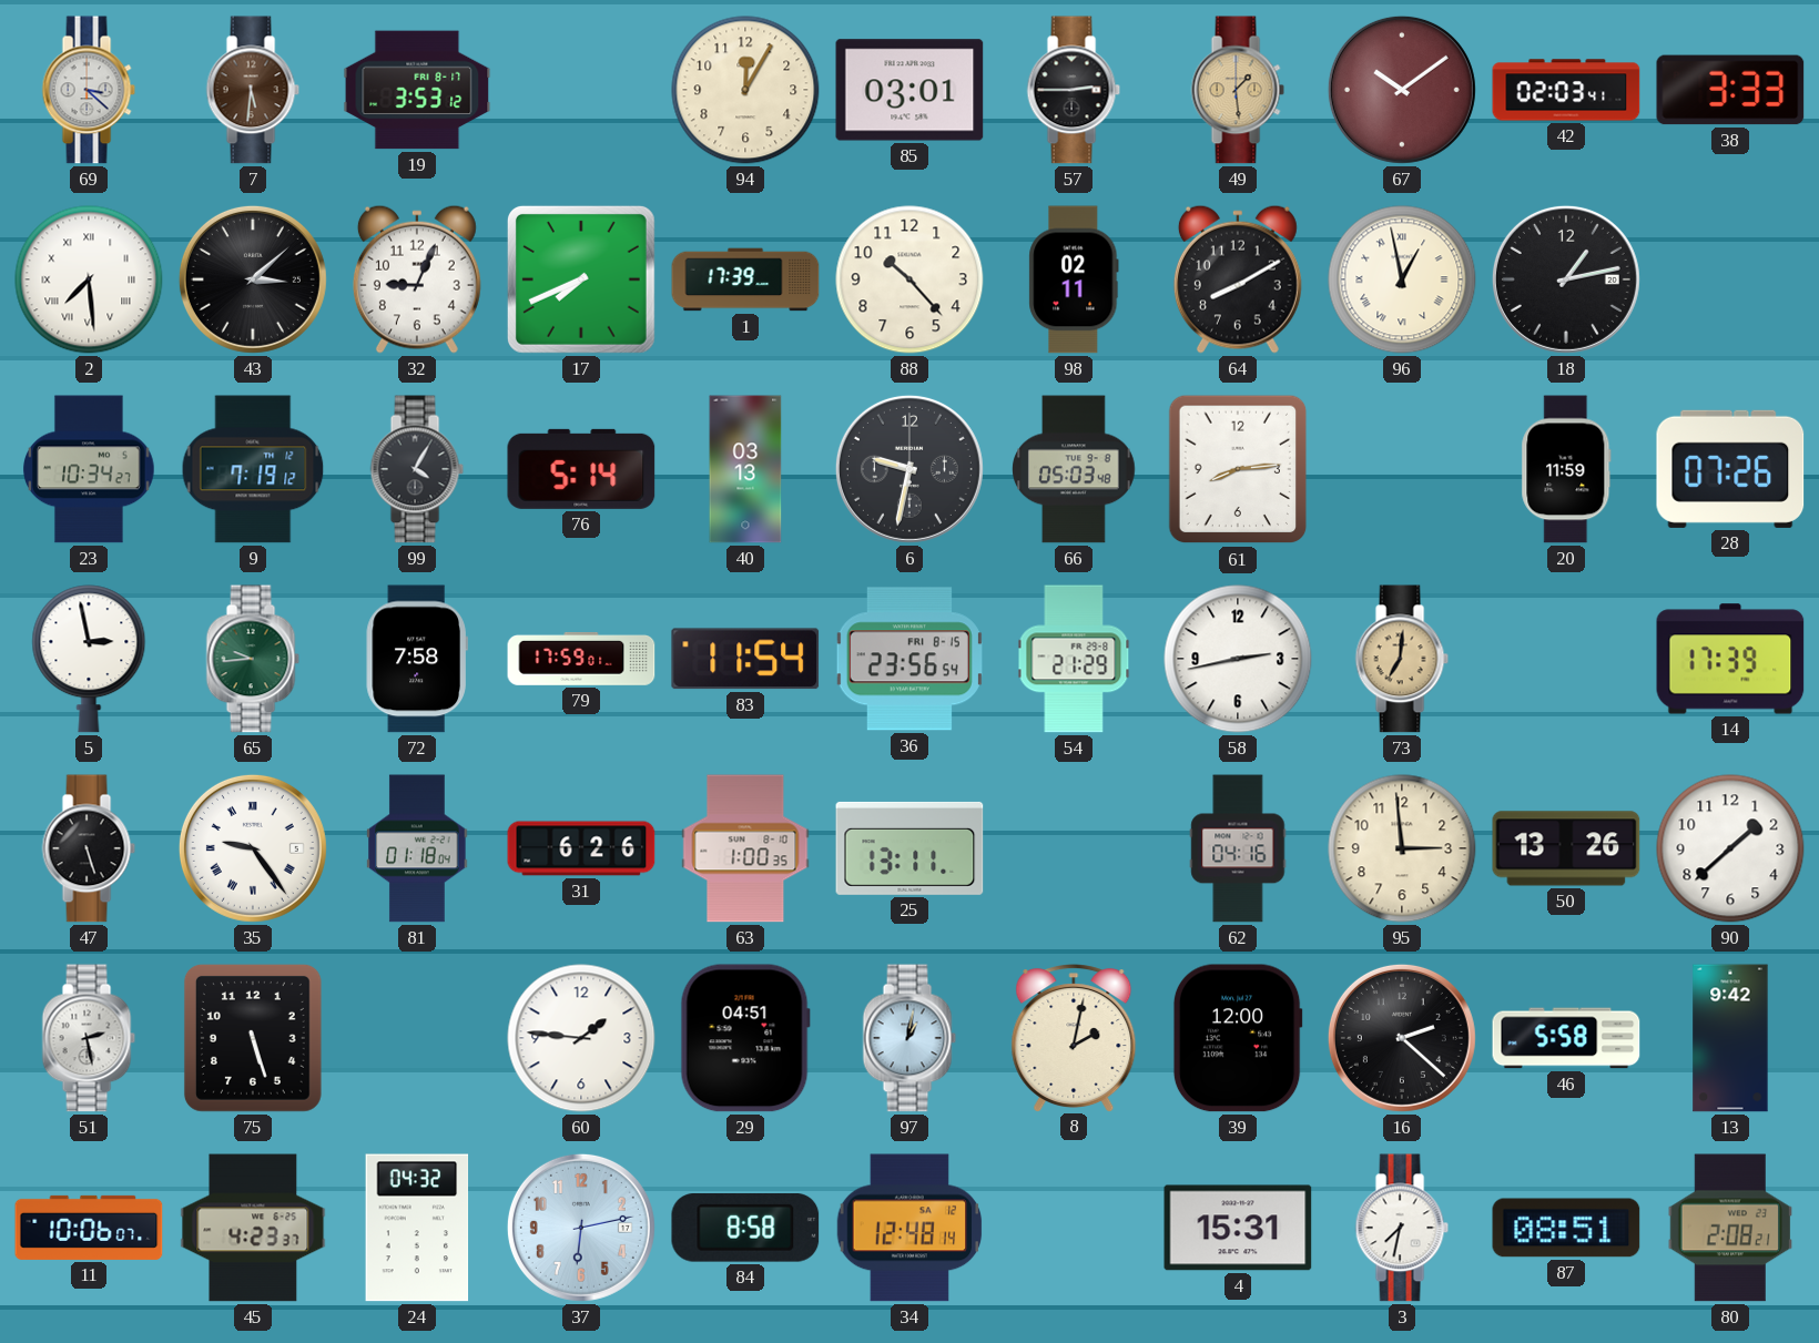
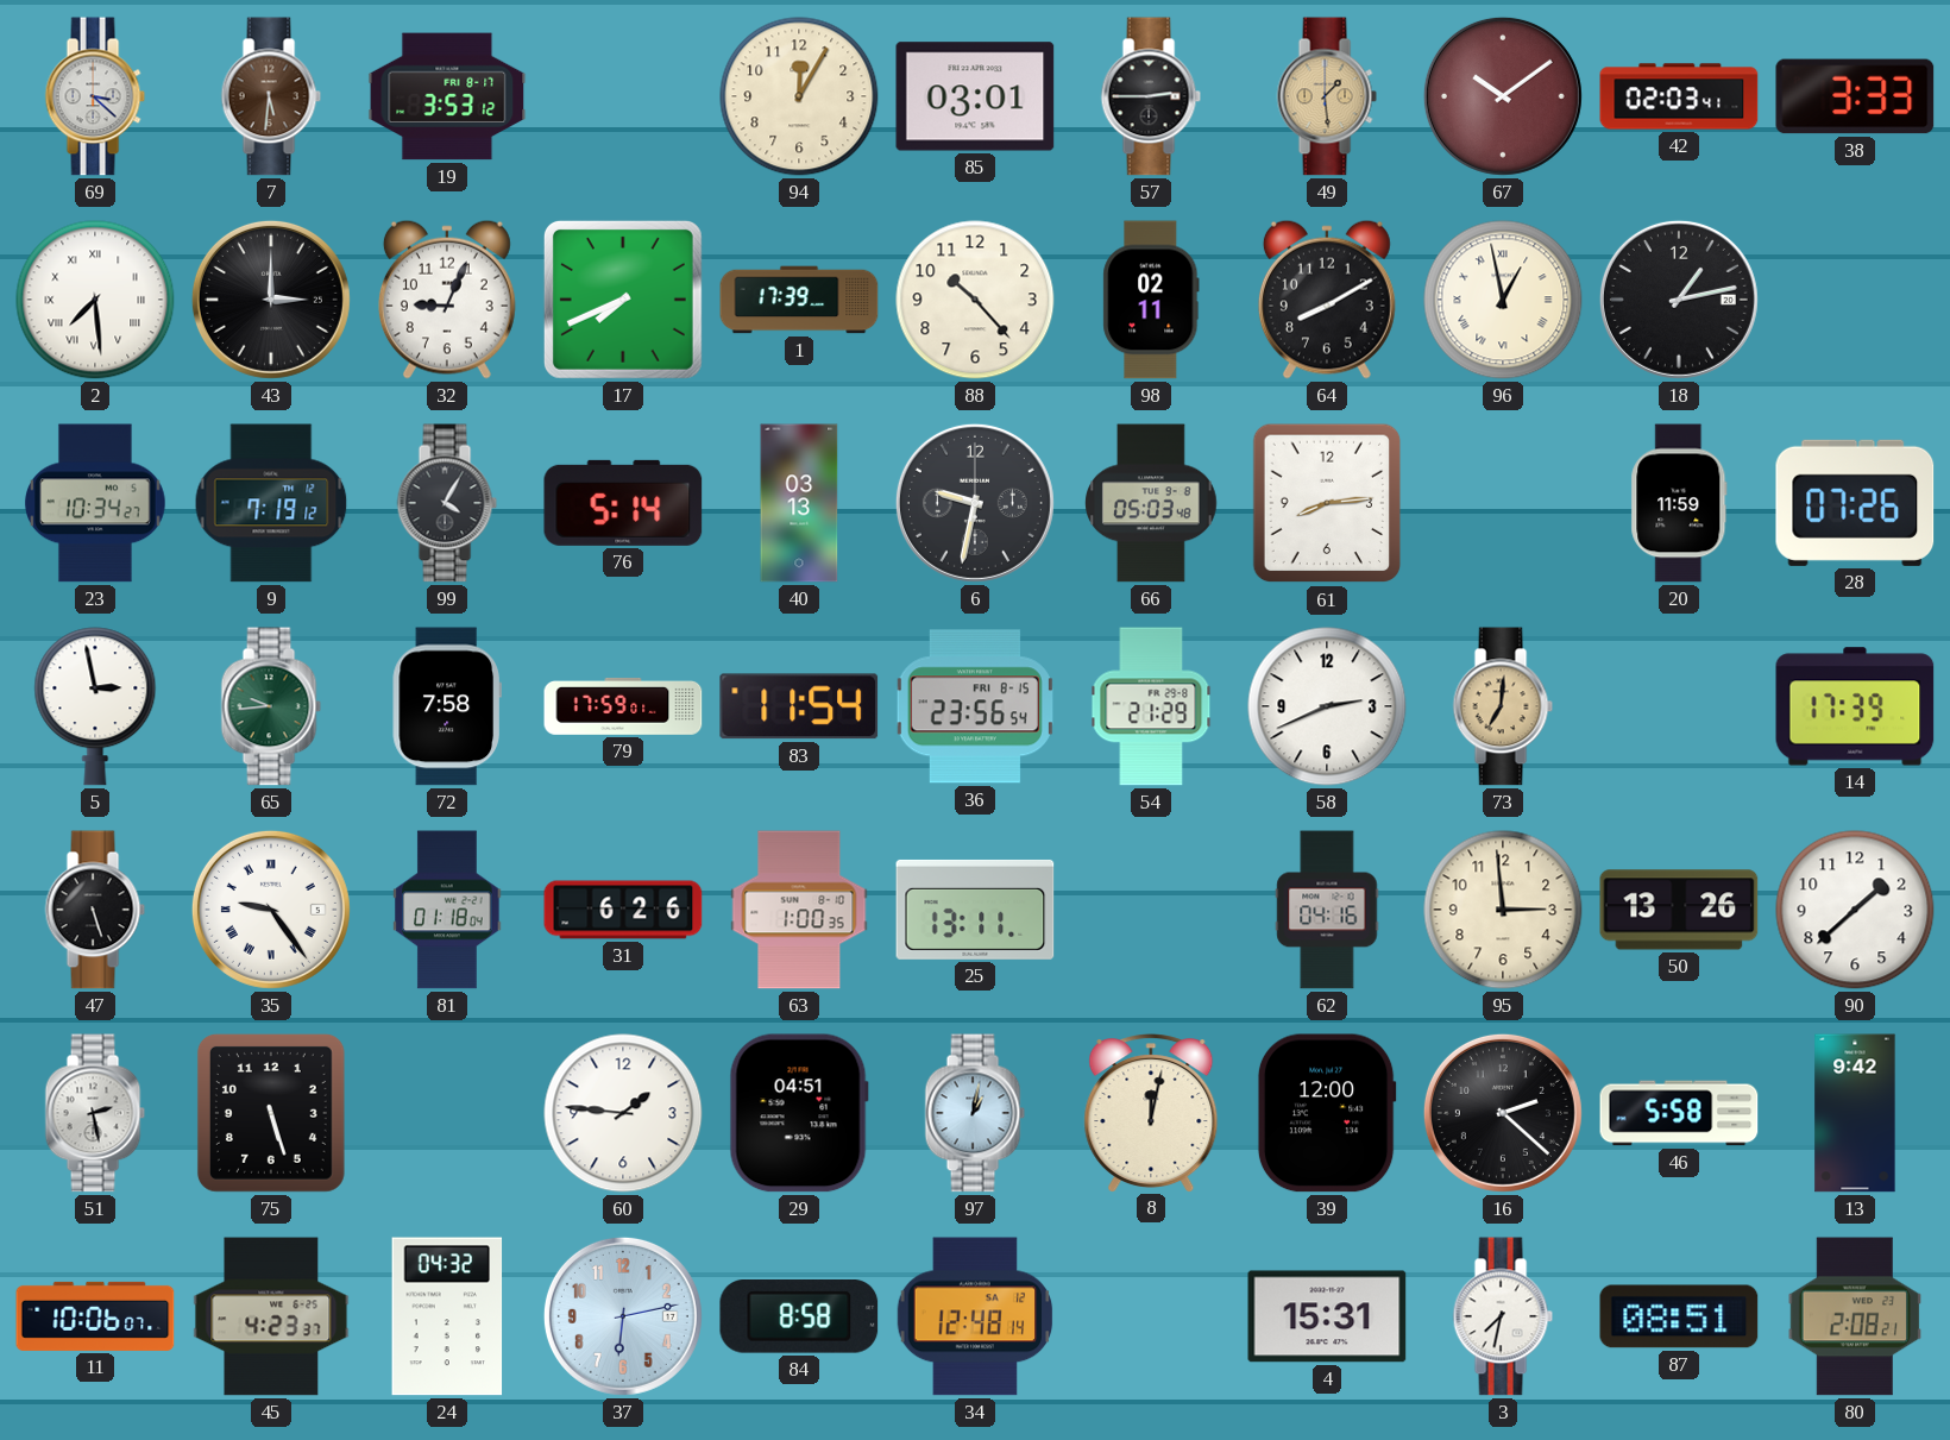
43: 3:08 -> 3:00
58: 2:43 -> 2:41
8: 2:02 -> 12:02
